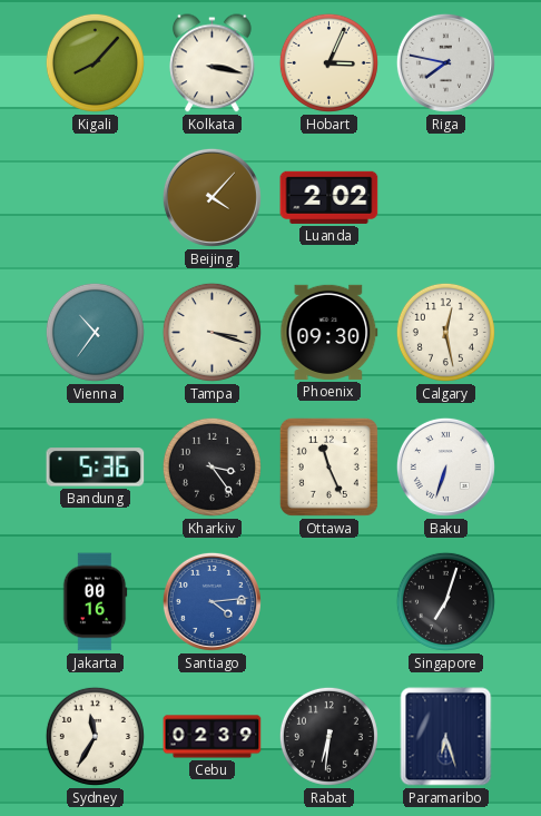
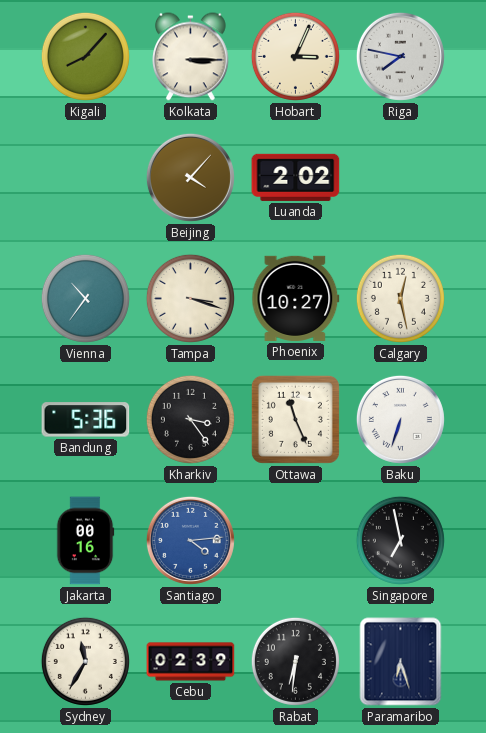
Kolkata: 3:17 -> 3:15
Phoenix: 09:30 -> 10:27
Singapore: 7:03 -> 6:58
